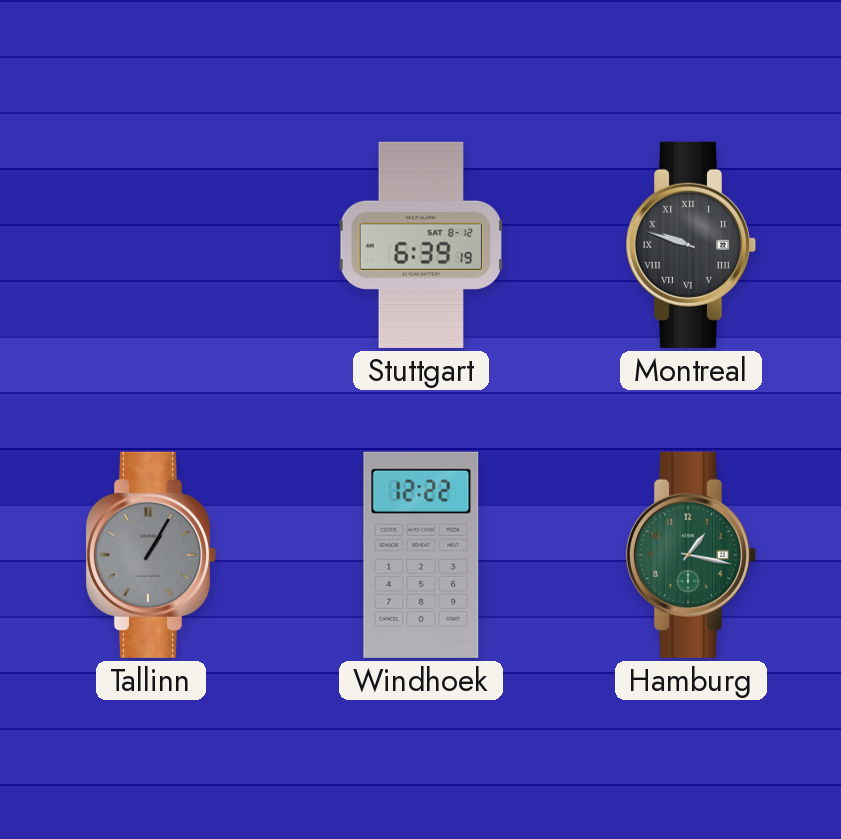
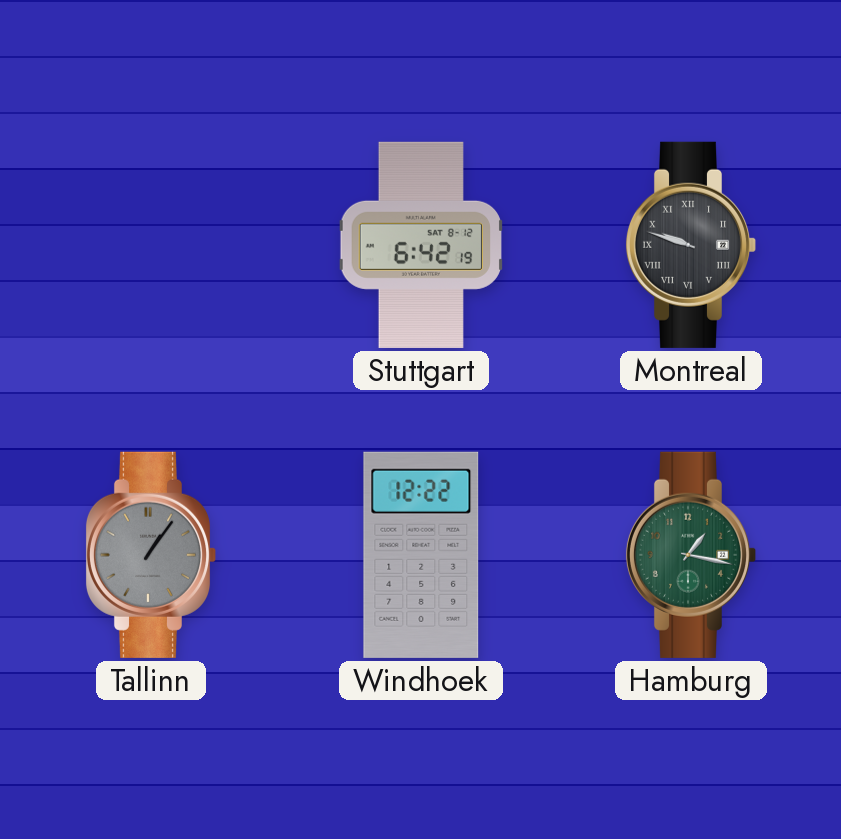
Stuttgart: 6:39 -> 6:42
Tallinn: 1:05 -> 1:06
